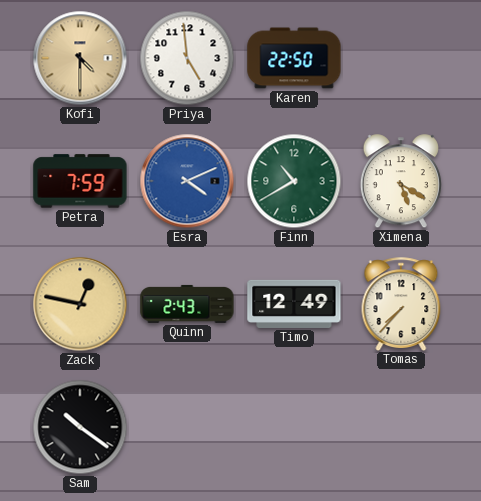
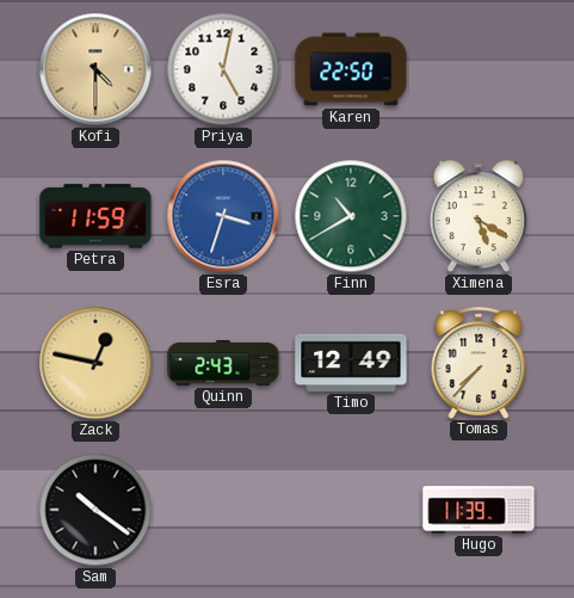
Priya: 4:59 -> 5:02
Petra: 7:59 -> 11:59
Esra: 4:11 -> 3:33
Hugo: none -> 11:39
